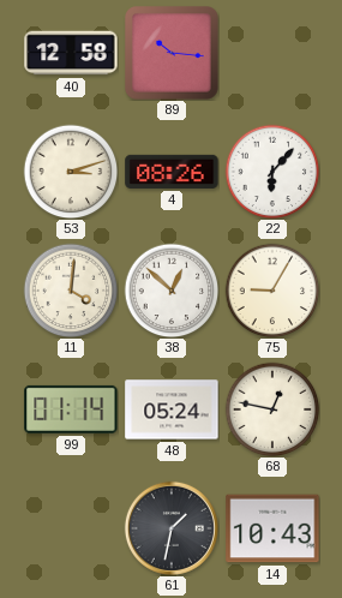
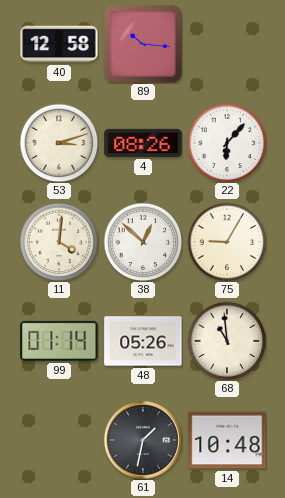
48: 05:24 -> 05:26
68: 12:47 -> 10:59
14: 10:43 -> 10:48
